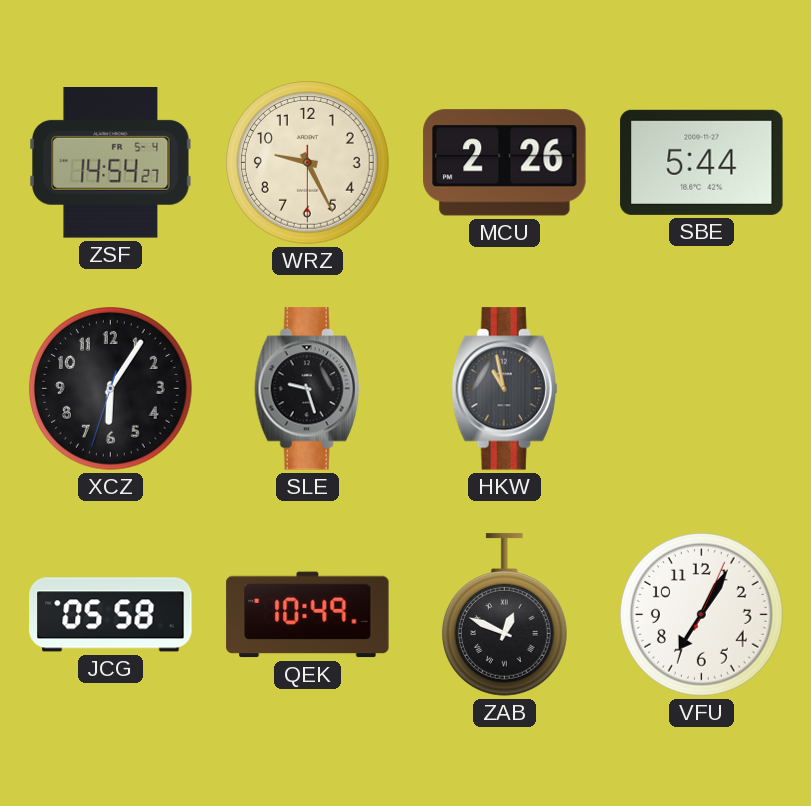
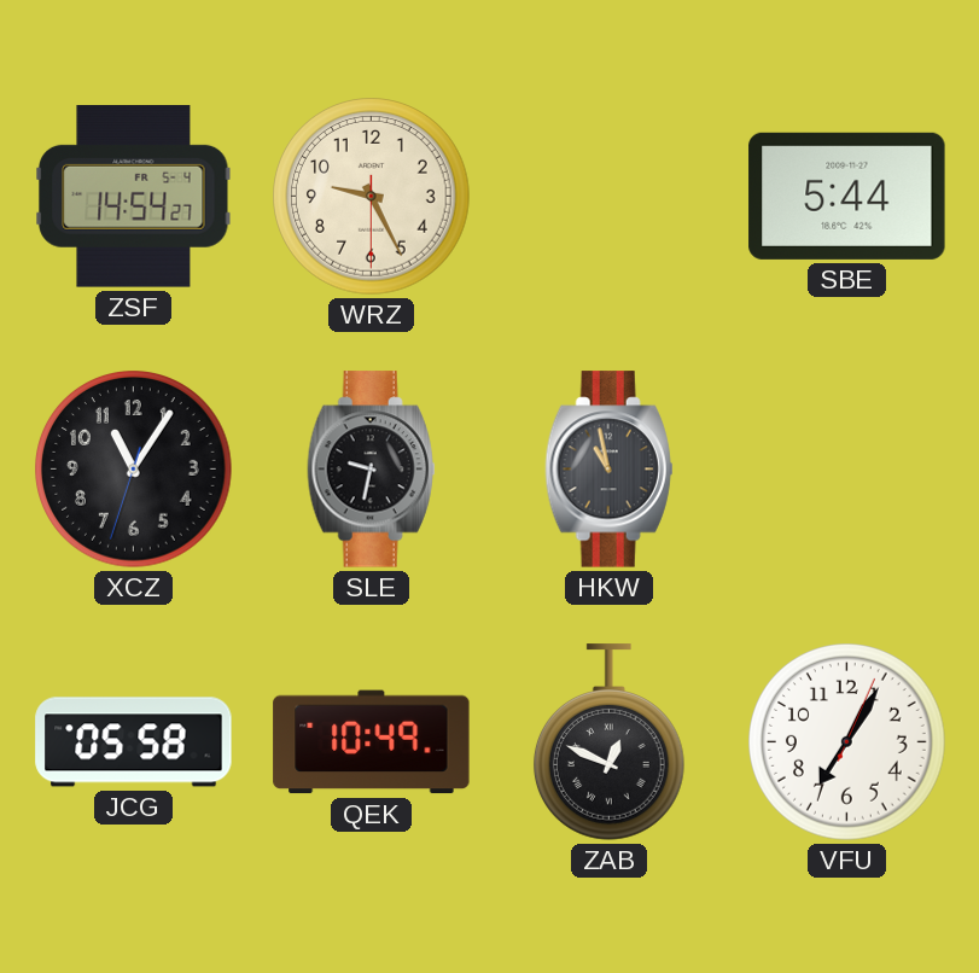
MCU: 2:26 -> none
XCZ: 6:05 -> 11:05
SLE: 9:27 -> 9:32
